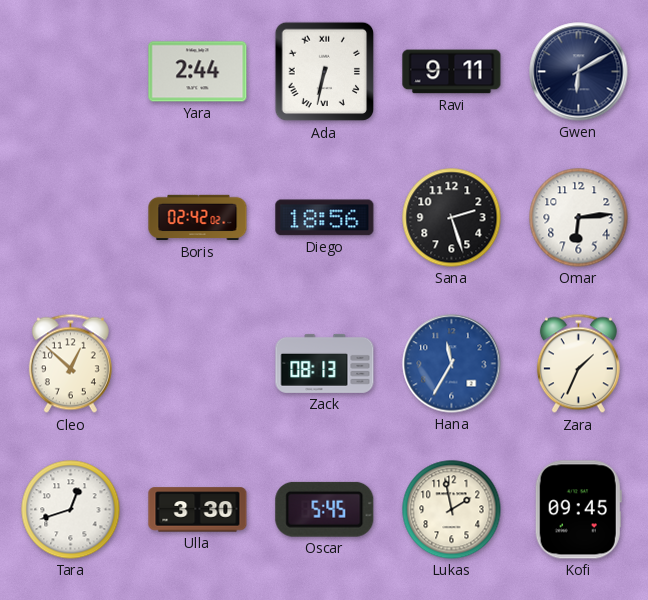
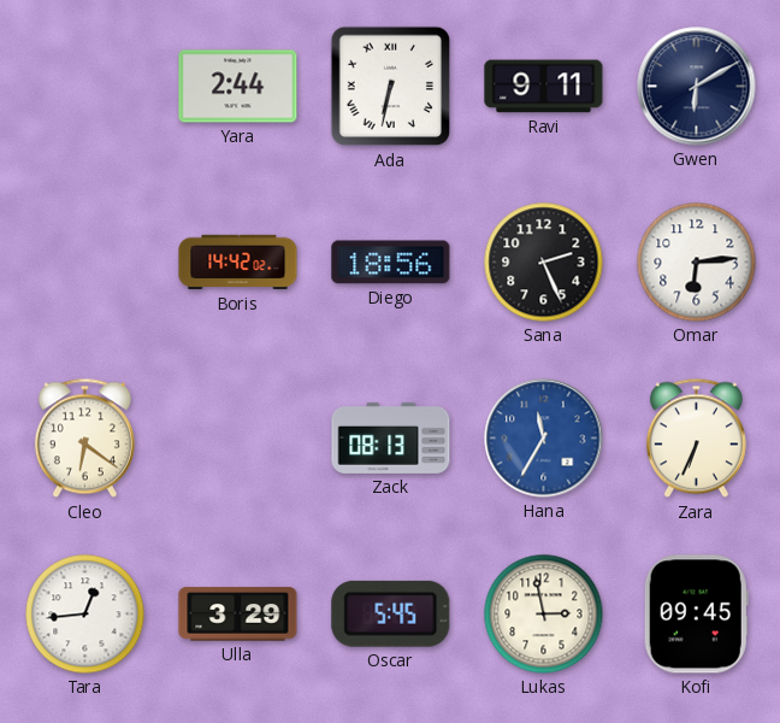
Boris: 02:42 -> 14:42
Sana: 2:27 -> 2:26
Cleo: 12:52 -> 6:21
Zara: 1:34 -> 6:34
Tara: 12:42 -> 12:44
Ulla: 3:30 -> 3:29
Lukas: 1:58 -> 2:58
